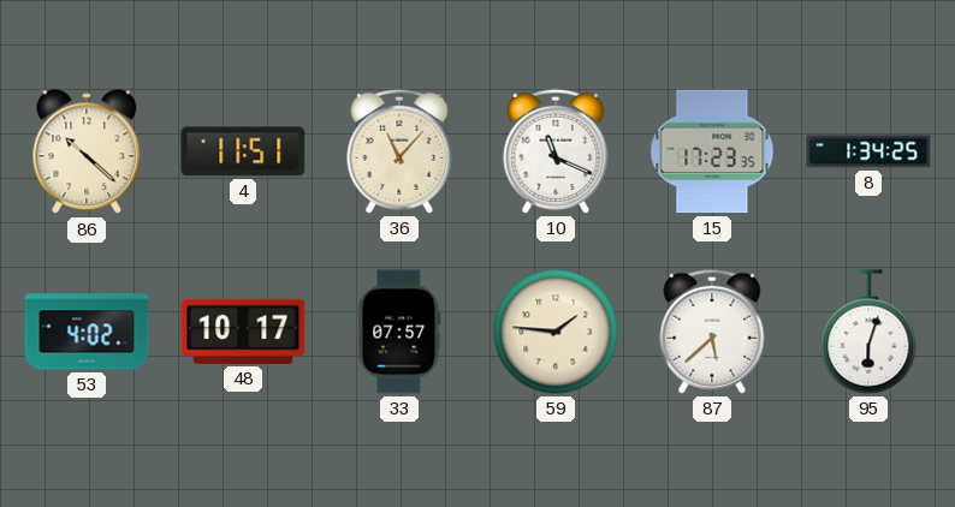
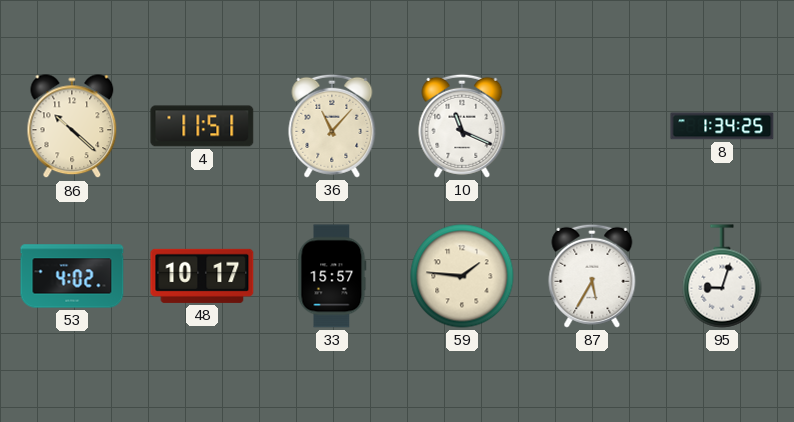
15: 17:23 -> none
33: 07:57 -> 15:57
87: 5:38 -> 5:35
95: 6:03 -> 9:03
